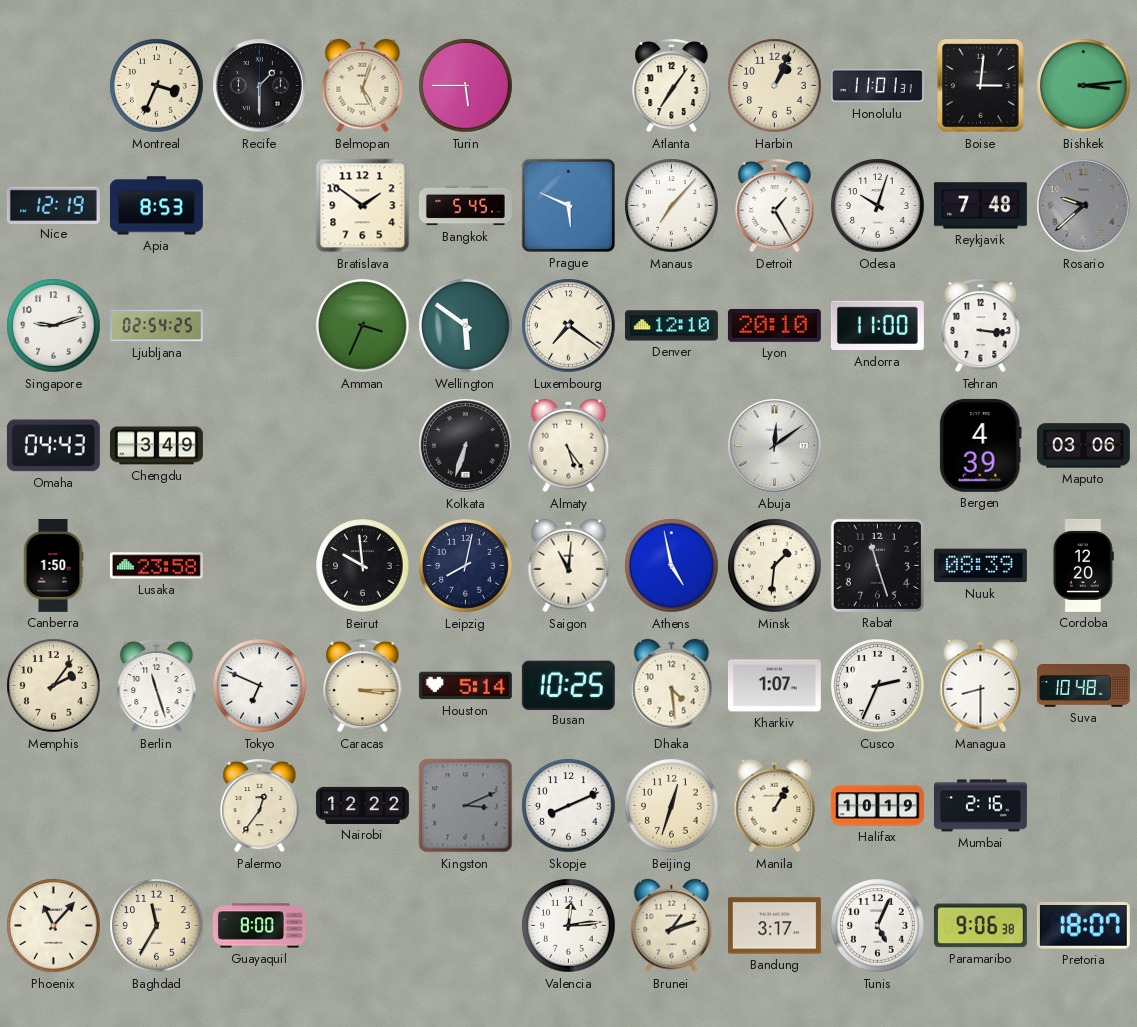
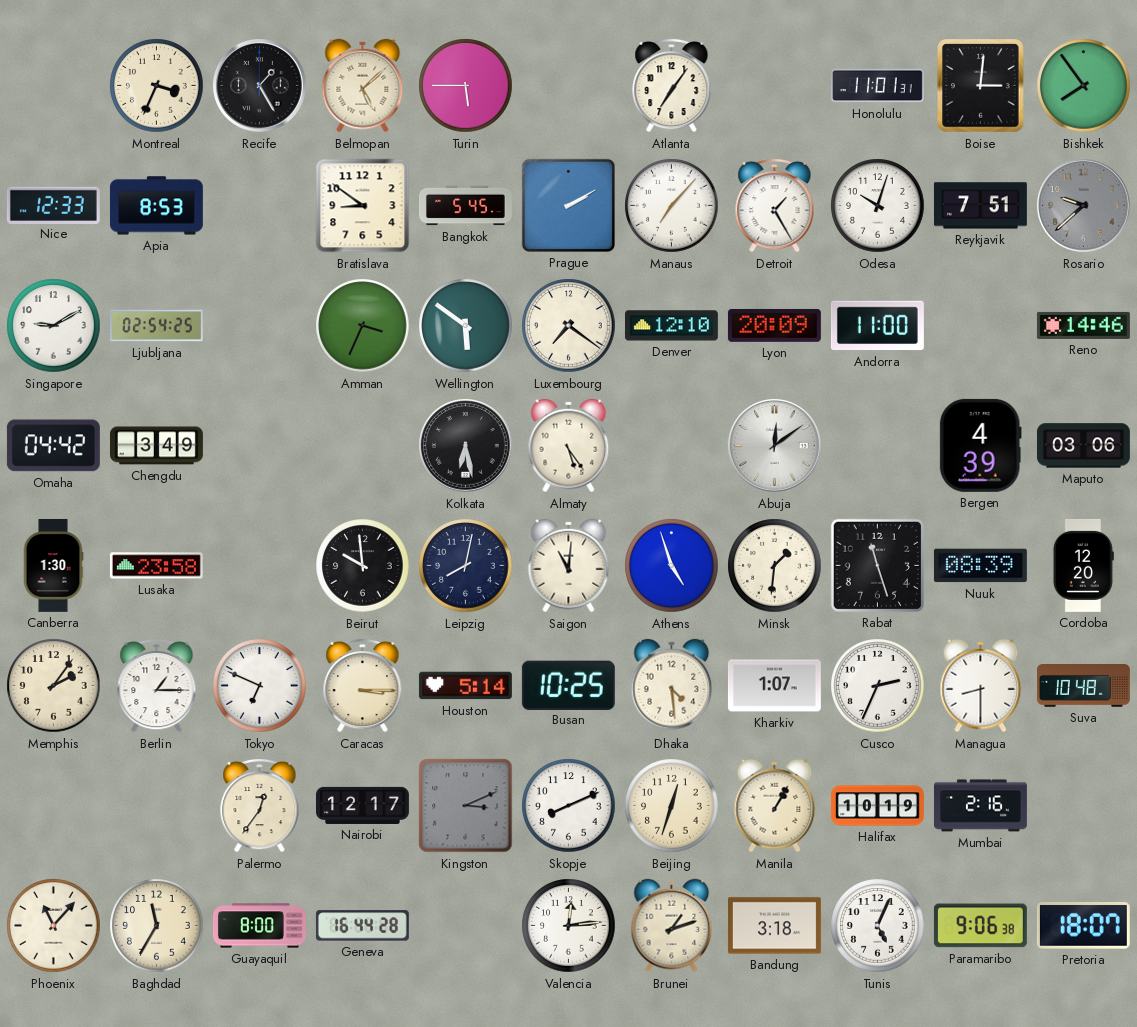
Recife: 1:30 -> 1:25
Belmopan: 5:03 -> 5:08
Harbin: 1:04 -> none
Bishkek: 3:14 -> 7:54
Nice: 12:19 -> 12:33
Bratislava: 1:51 -> 8:51
Prague: 5:49 -> 2:10
Reykjavik: 7:48 -> 7:51
Singapore: 9:12 -> 9:10
Lyon: 20:10 -> 20:09
Tehran: 3:16 -> none
Reno: none -> 14:46
Omaha: 04:43 -> 04:42
Kolkata: 6:33 -> 6:28
Canberra: 1:50 -> 1:30
Athens: 4:58 -> 4:57
Berlin: 11:27 -> 1:15
Nairobi: 12:22 -> 12:17
Geneva: none -> 16:44
Bandung: 3:17 -> 3:18
